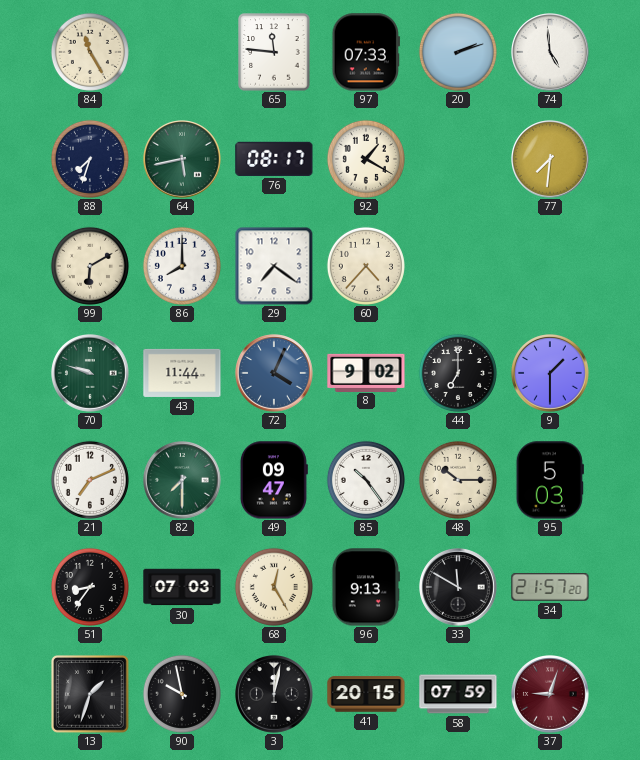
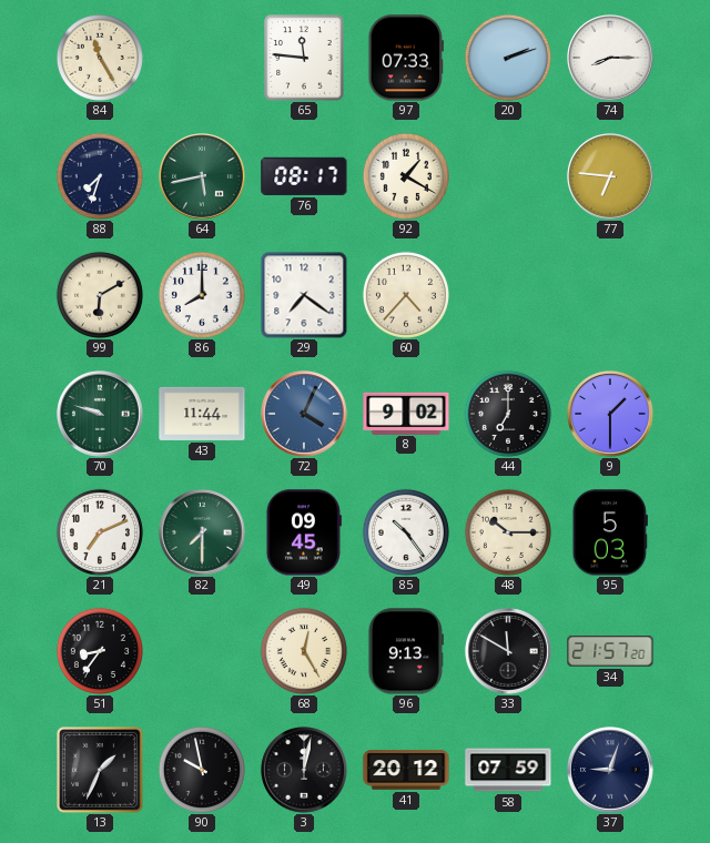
74: 4:59 -> 8:15
77: 7:31 -> 6:46
49: 09:47 -> 09:45
30: 07:03 -> none
13: 1:33 -> 1:34
41: 20:15 -> 20:12
37 dial: burgundy -> navy
